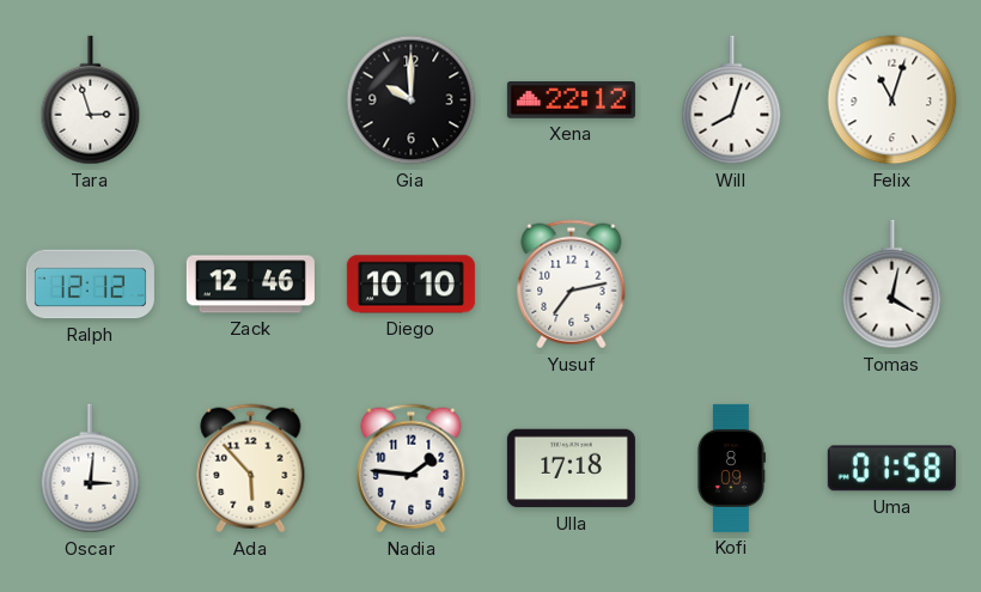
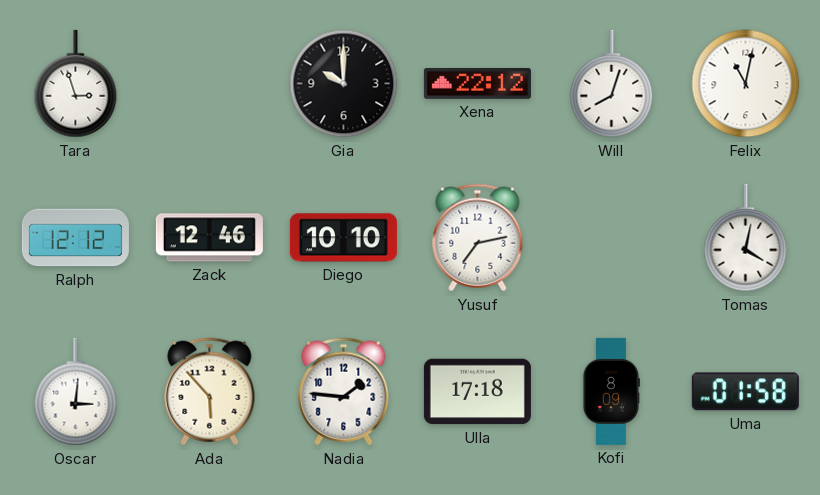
Felix: 11:03 -> 11:02
